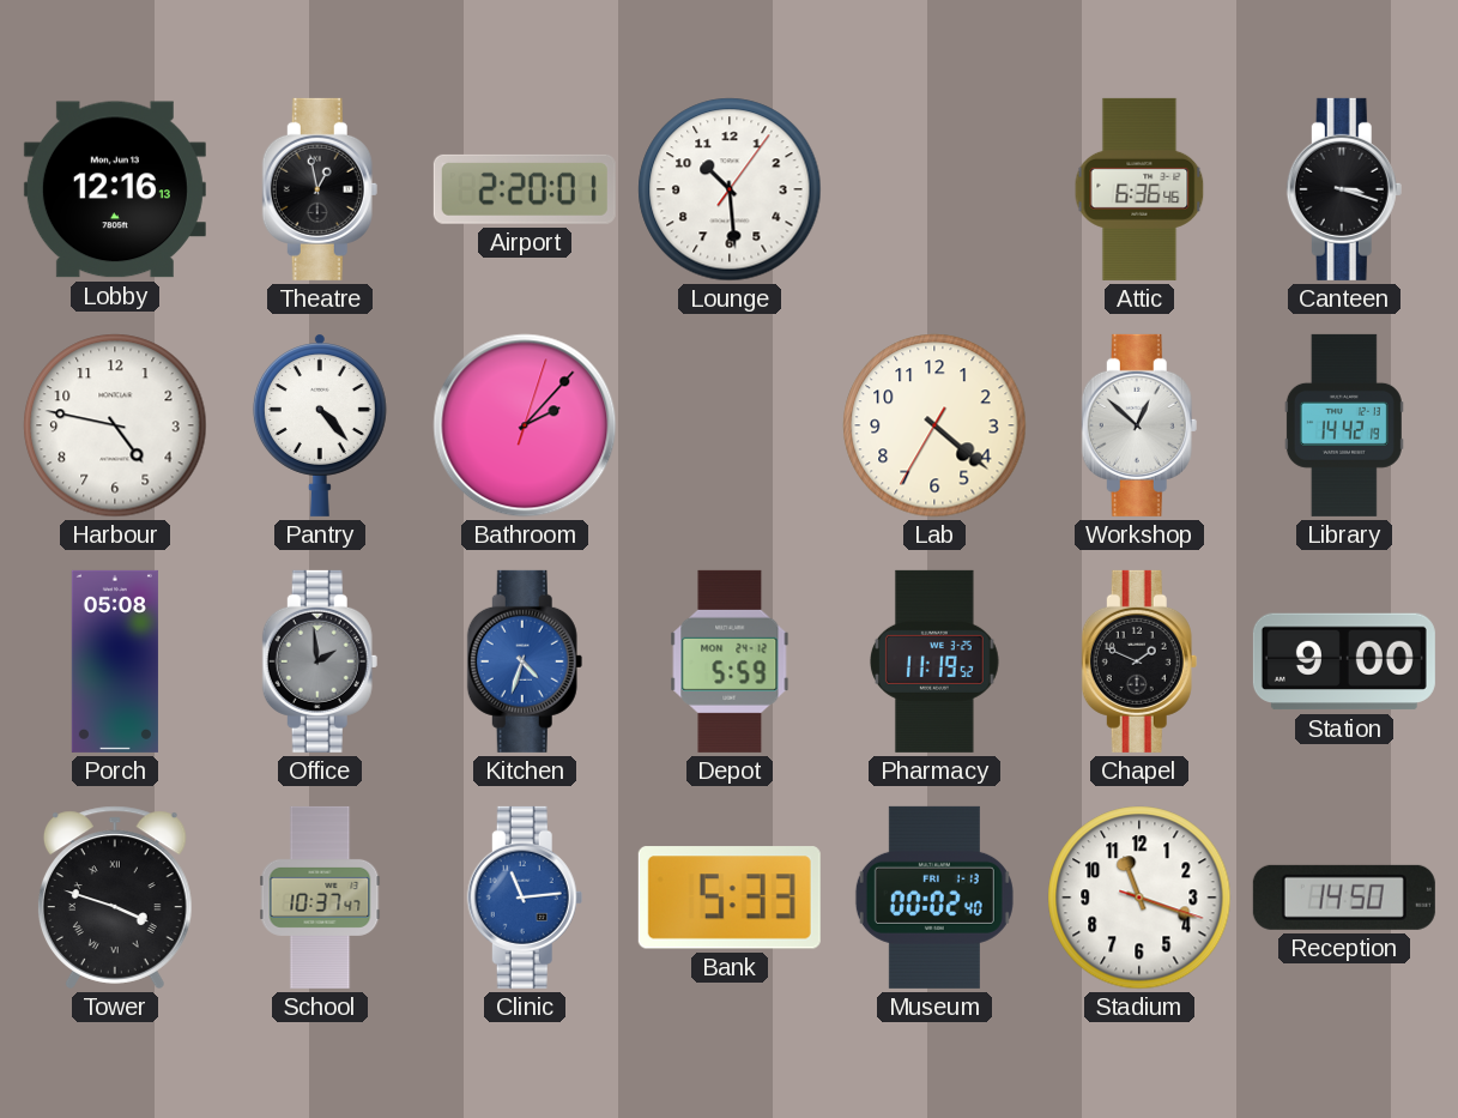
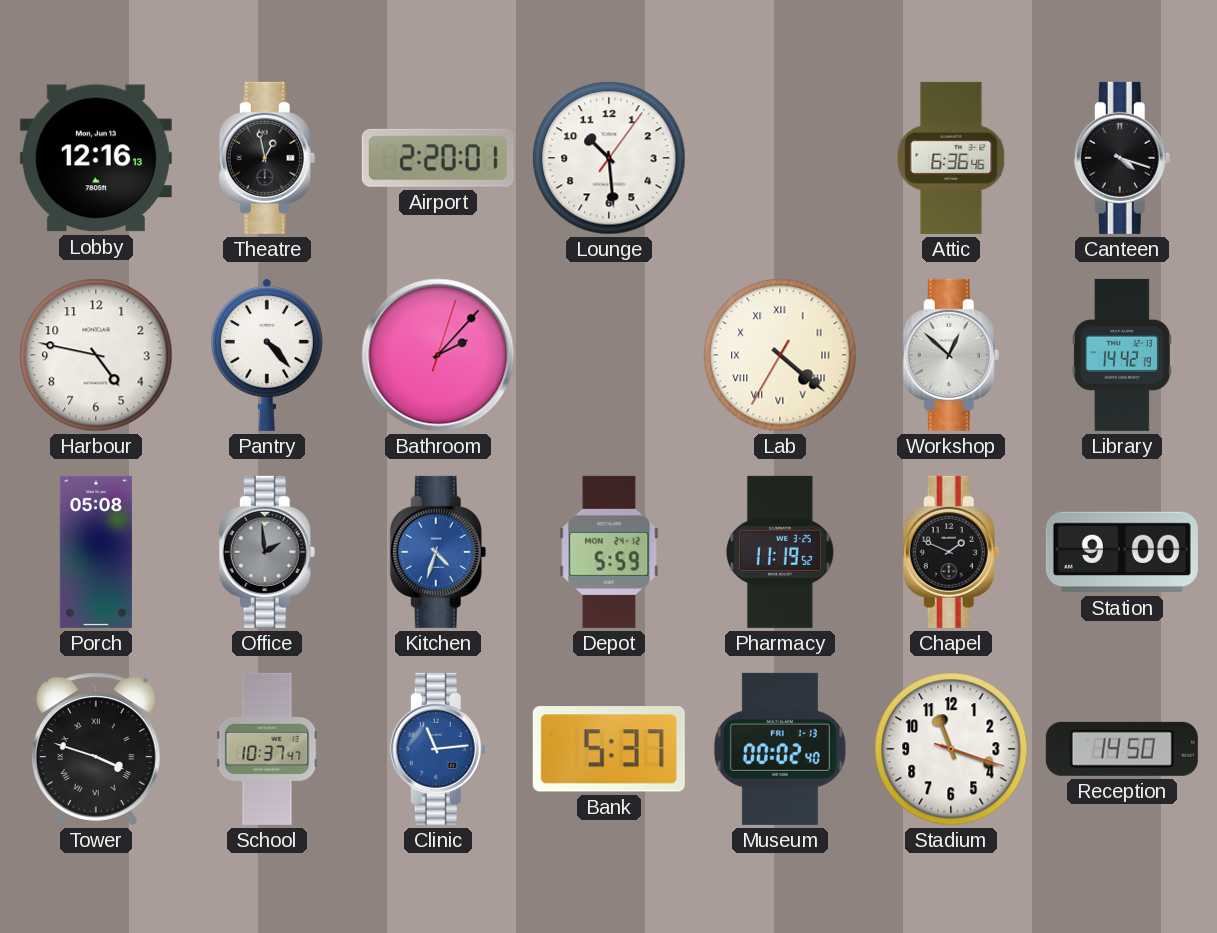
Canteen: 3:18 -> 4:18
Lab numerals: Arabic -> Roman
Bank: 5:33 -> 5:37
